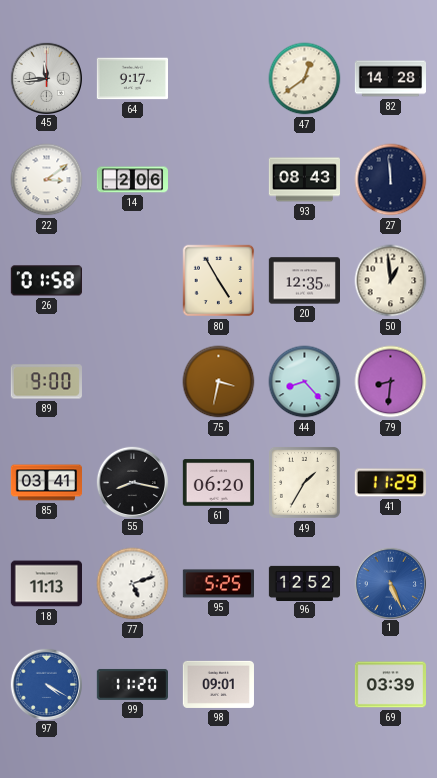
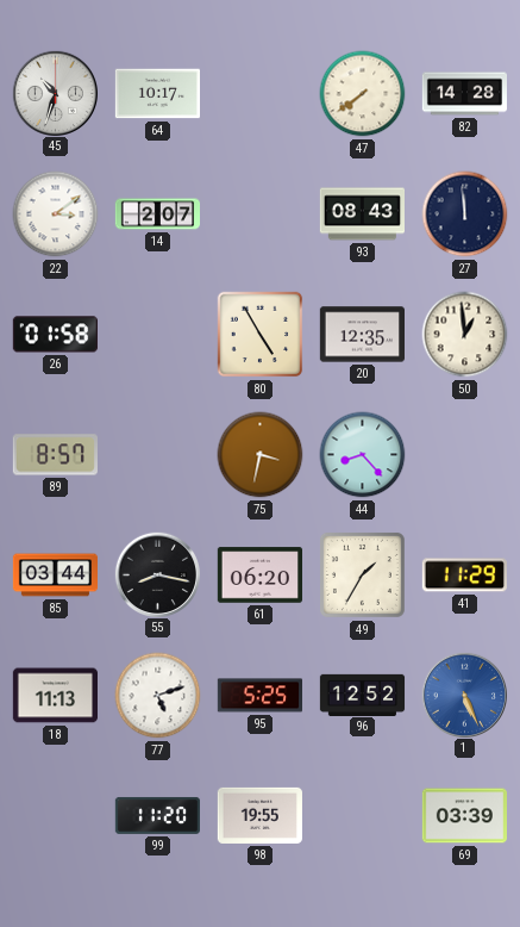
45: 11:44 -> 10:33
64: 9:17 -> 10:17
47: 12:39 -> 7:39
14: 2:06 -> 2:07
89: 9:00 -> 8:57
79: 8:31 -> none
85: 03:41 -> 03:44
97: 4:20 -> none
98: 09:01 -> 19:55
